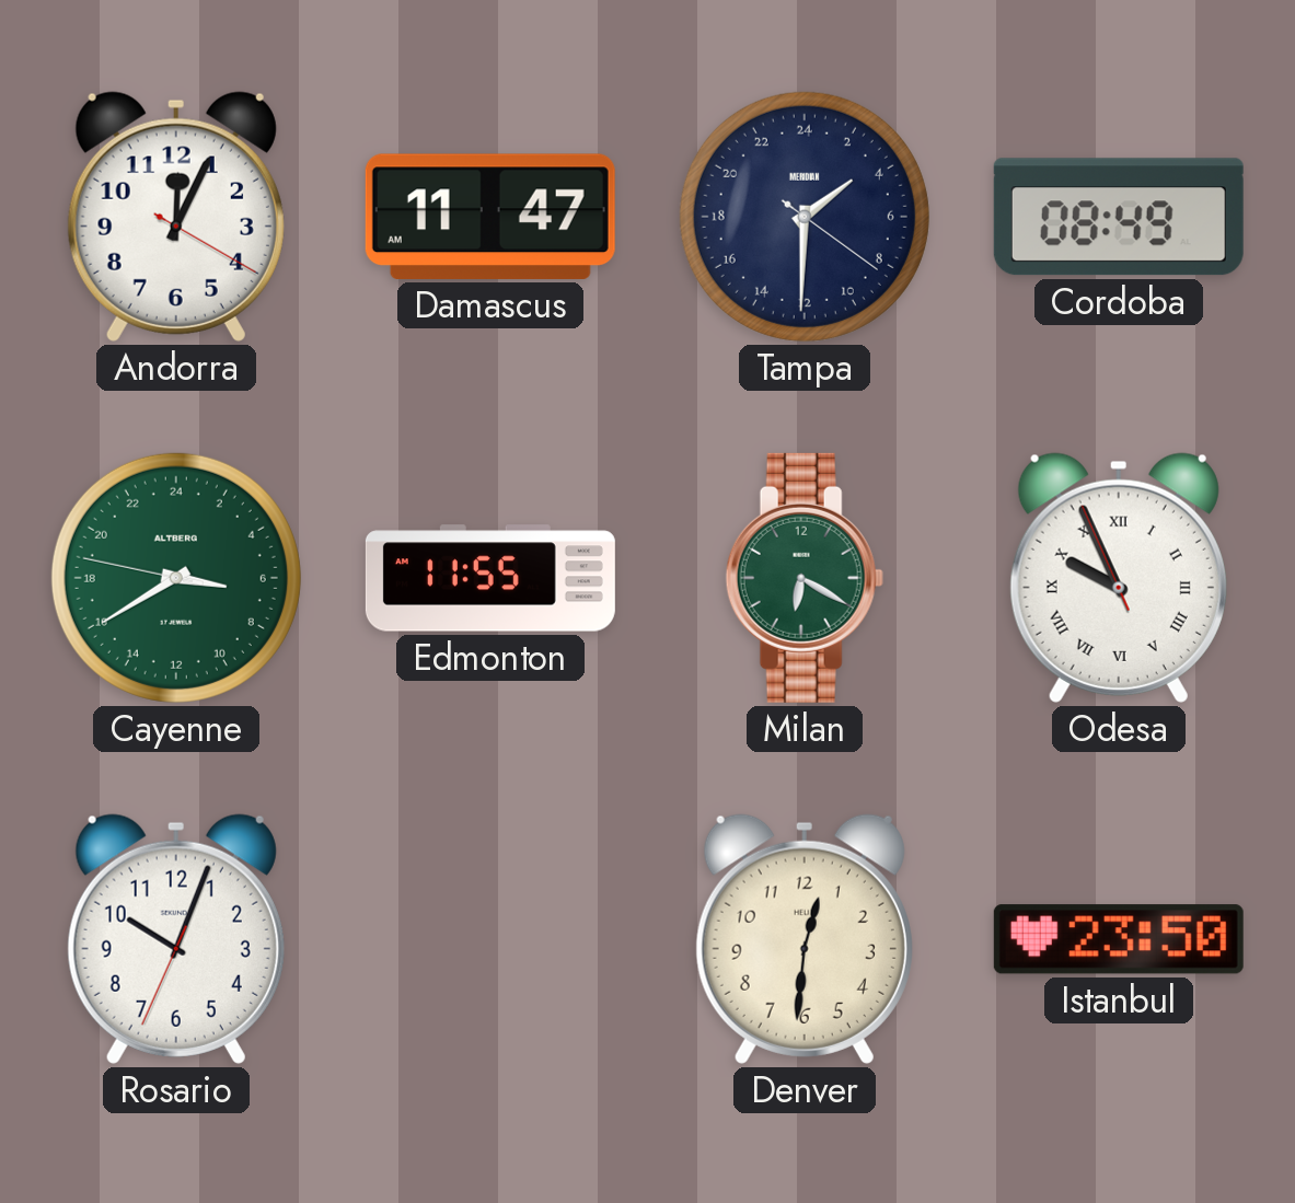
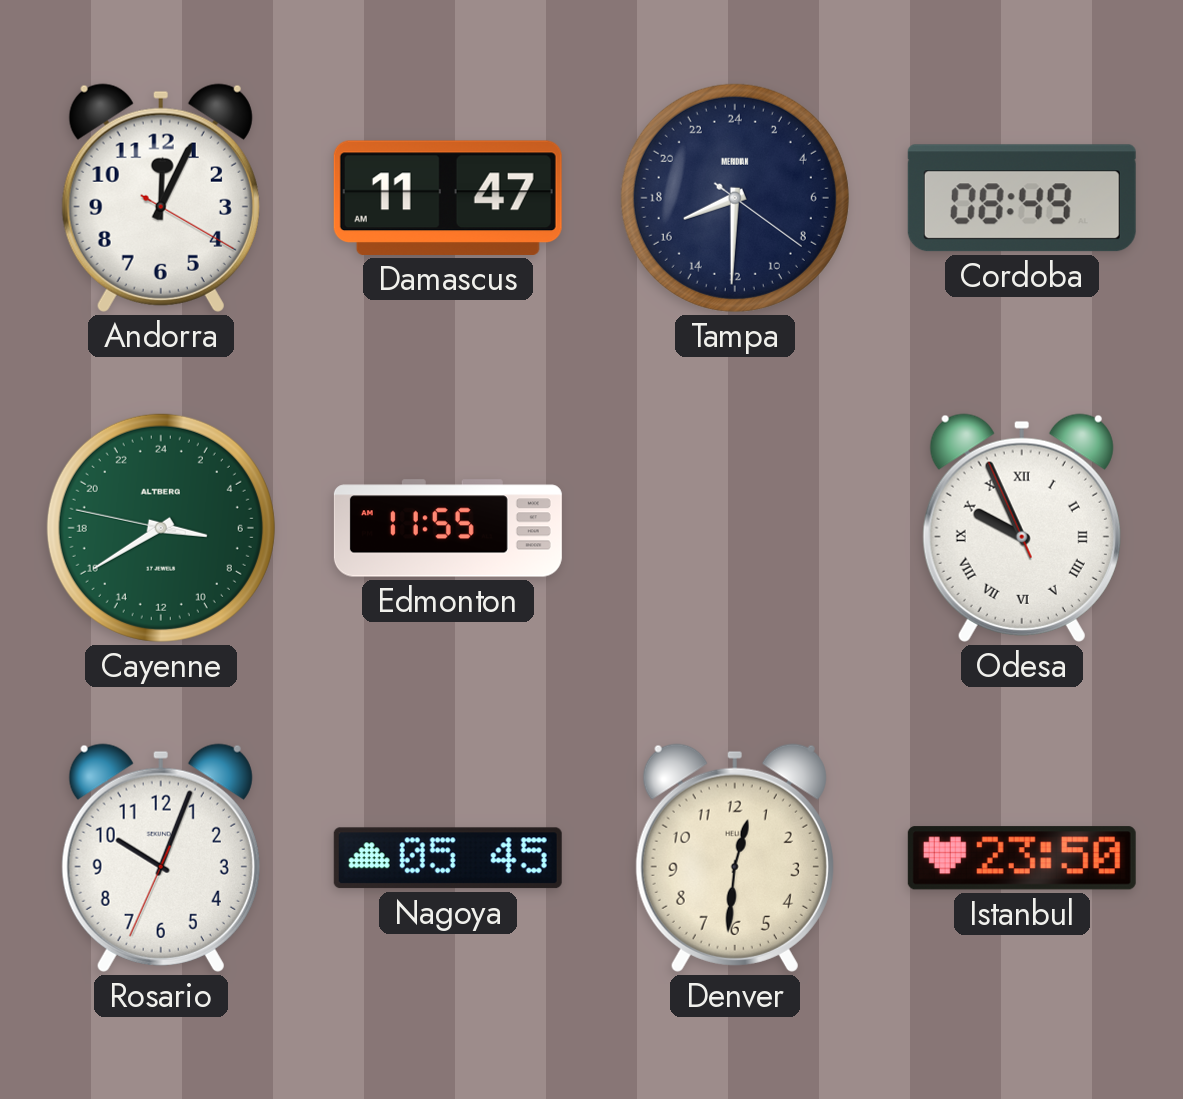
Tampa: 3:30 -> 16:30
Milan: 6:20 -> none
Nagoya: none -> 05:45
